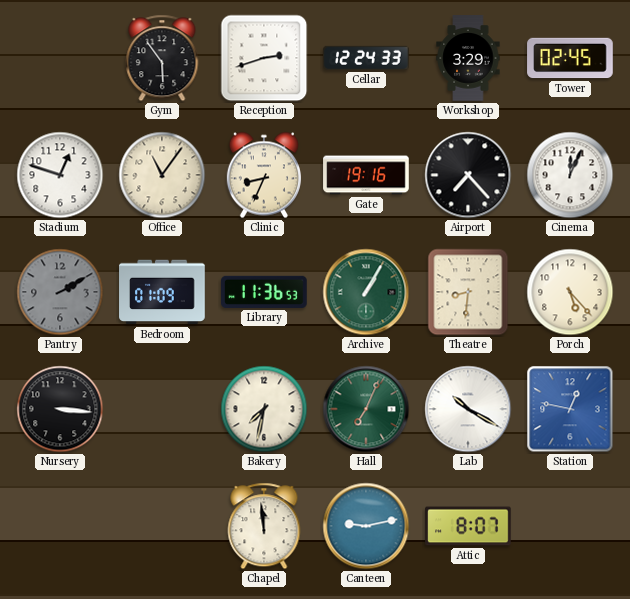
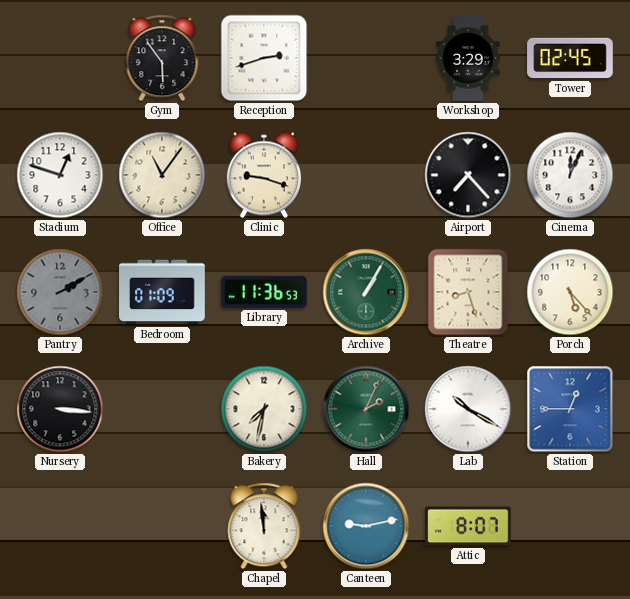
Cellar: 12:24 -> none
Clinic: 8:34 -> 9:18
Gate: 19:16 -> none
Theatre: 8:31 -> 8:27
Hall: 7:04 -> 2:04
Station: 12:47 -> 12:45
